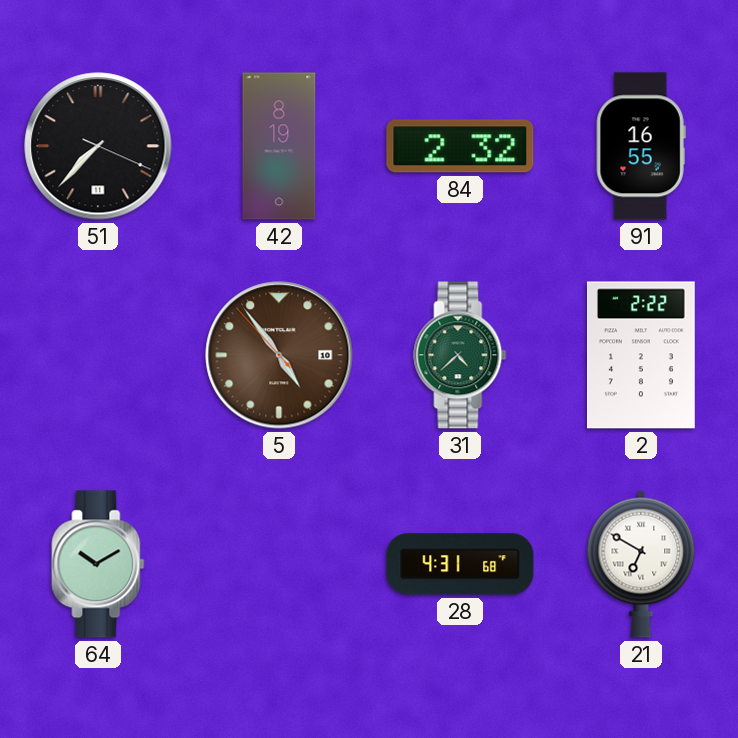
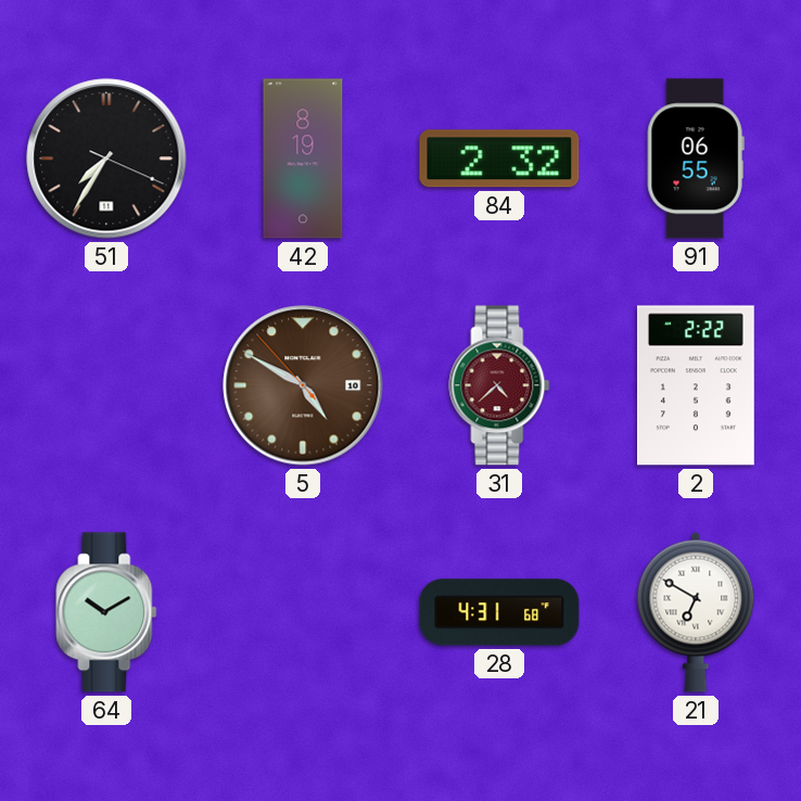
51: 7:37 -> 7:35
91: 16:55 -> 06:55
5: 4:53 -> 4:49
31 dial: green -> burgundy
